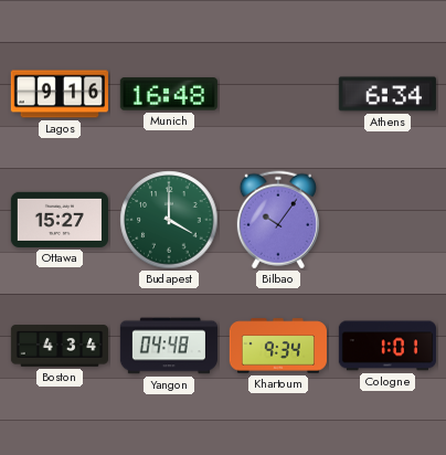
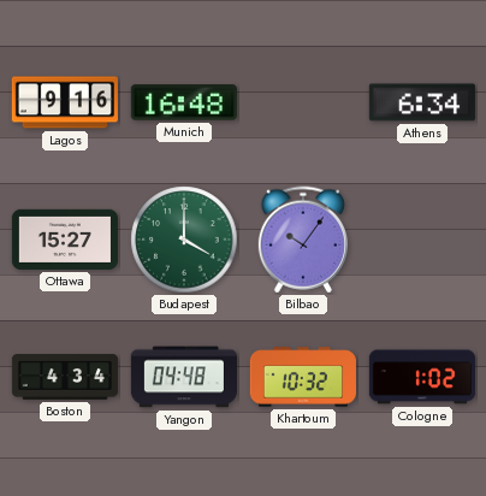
Khartoum: 9:34 -> 10:32
Cologne: 1:01 -> 1:02
